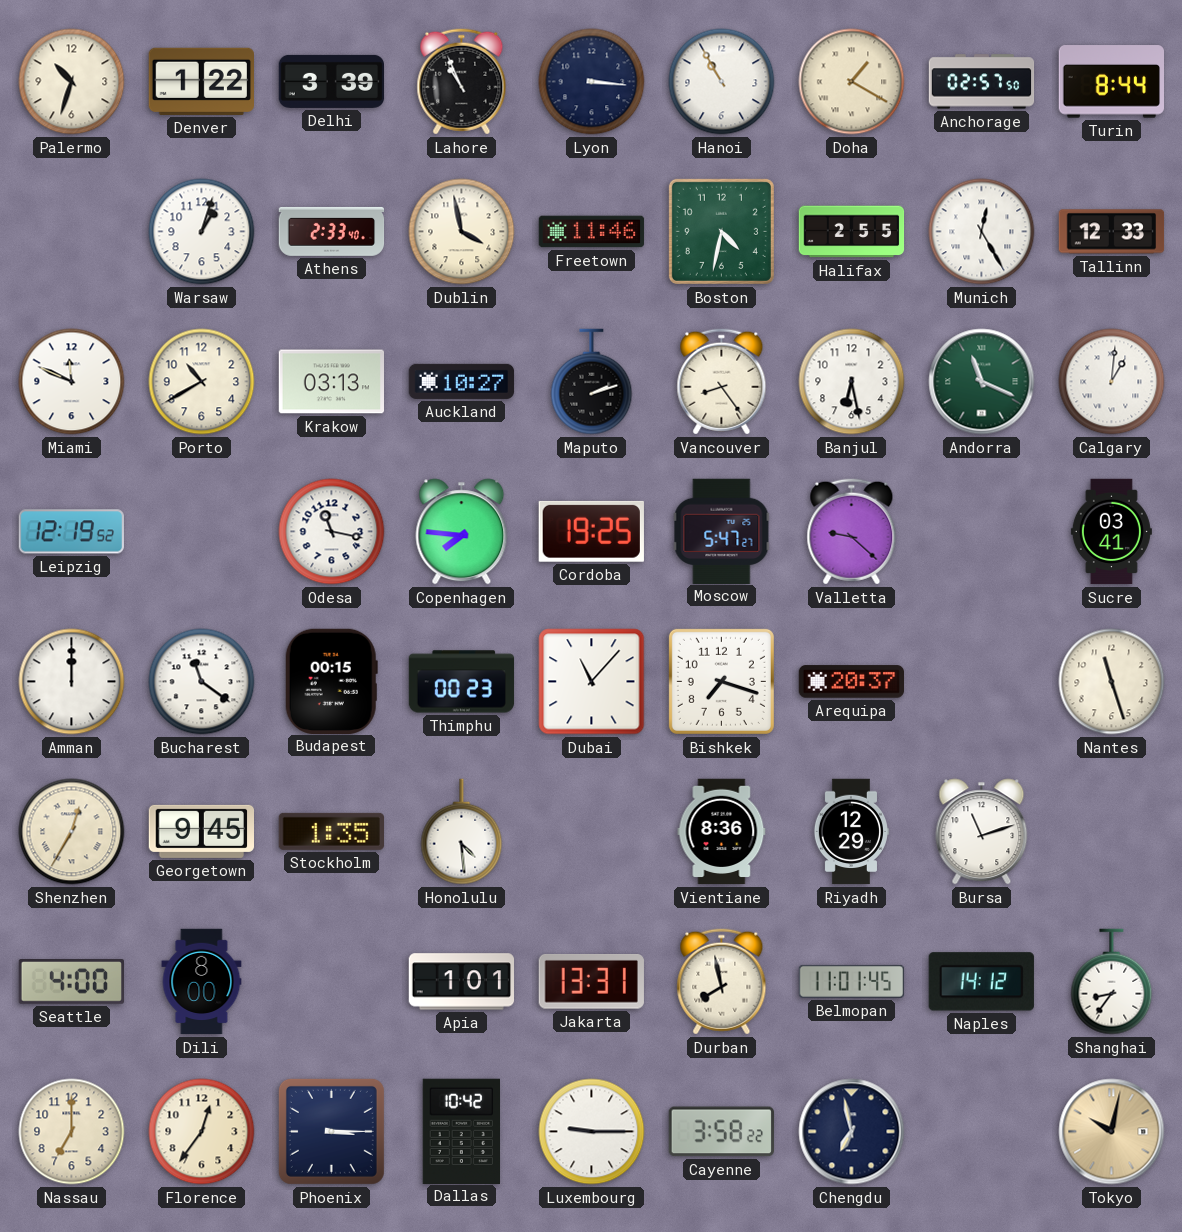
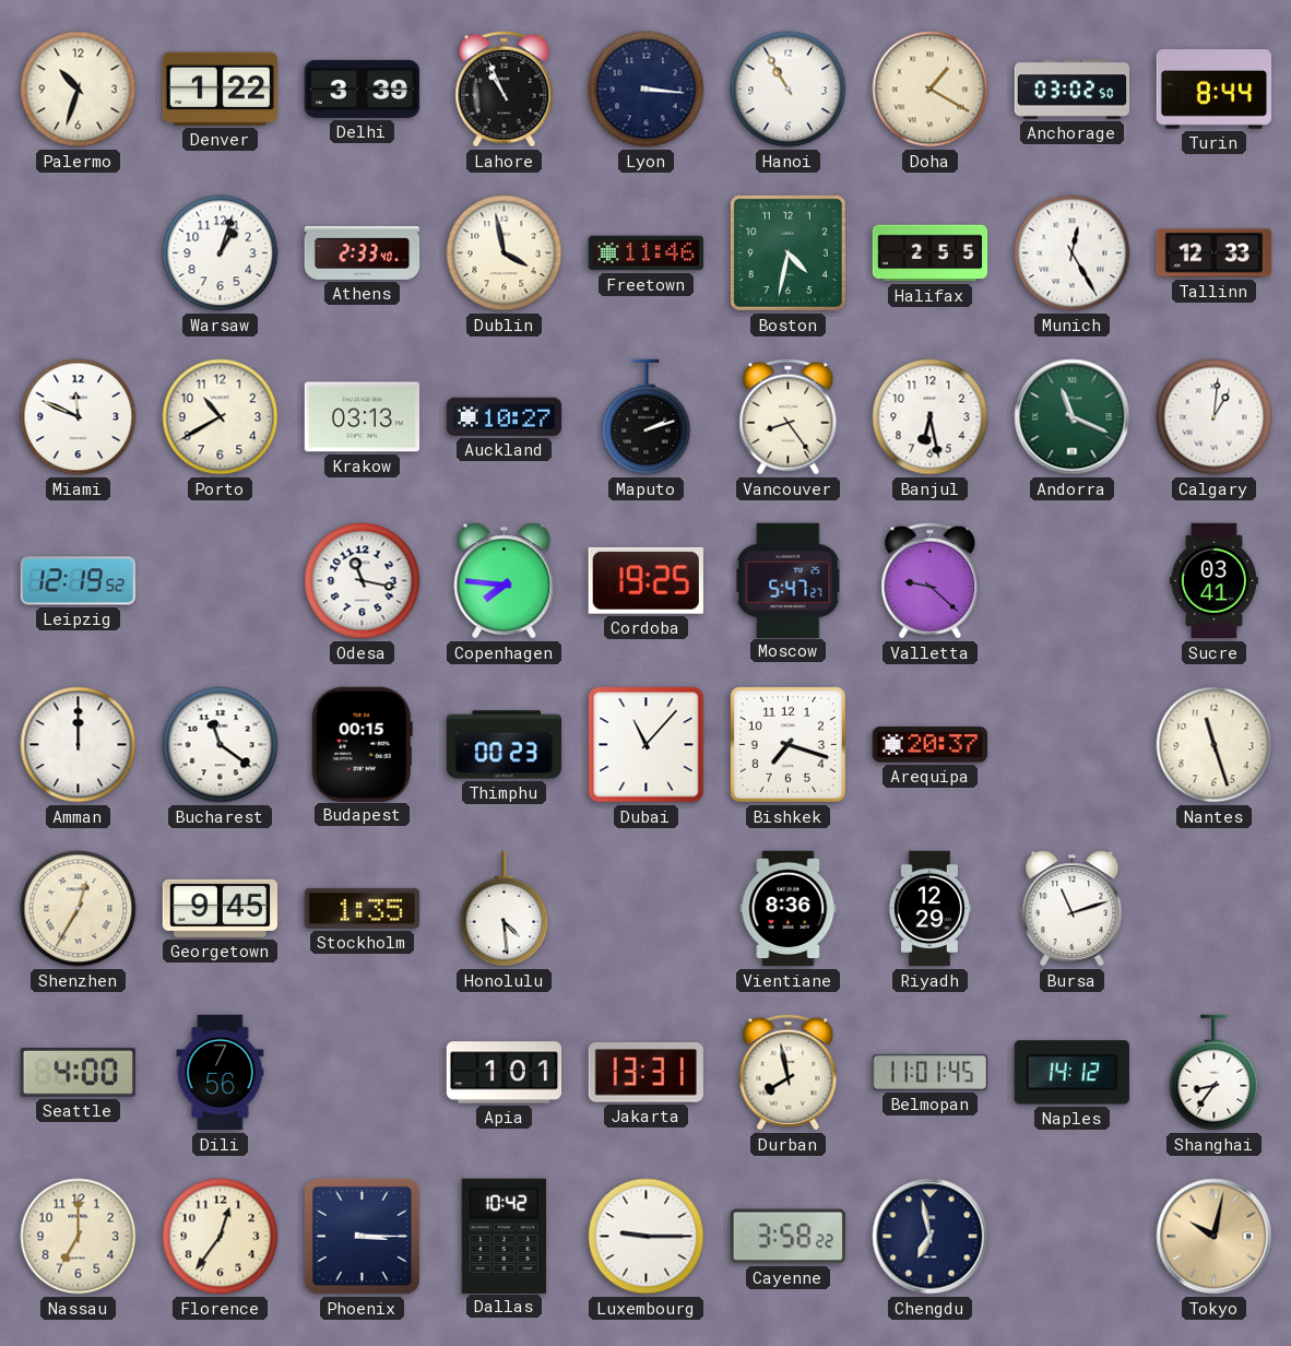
Anchorage: 02:57 -> 03:02
Dili: 8:00 -> 7:56
